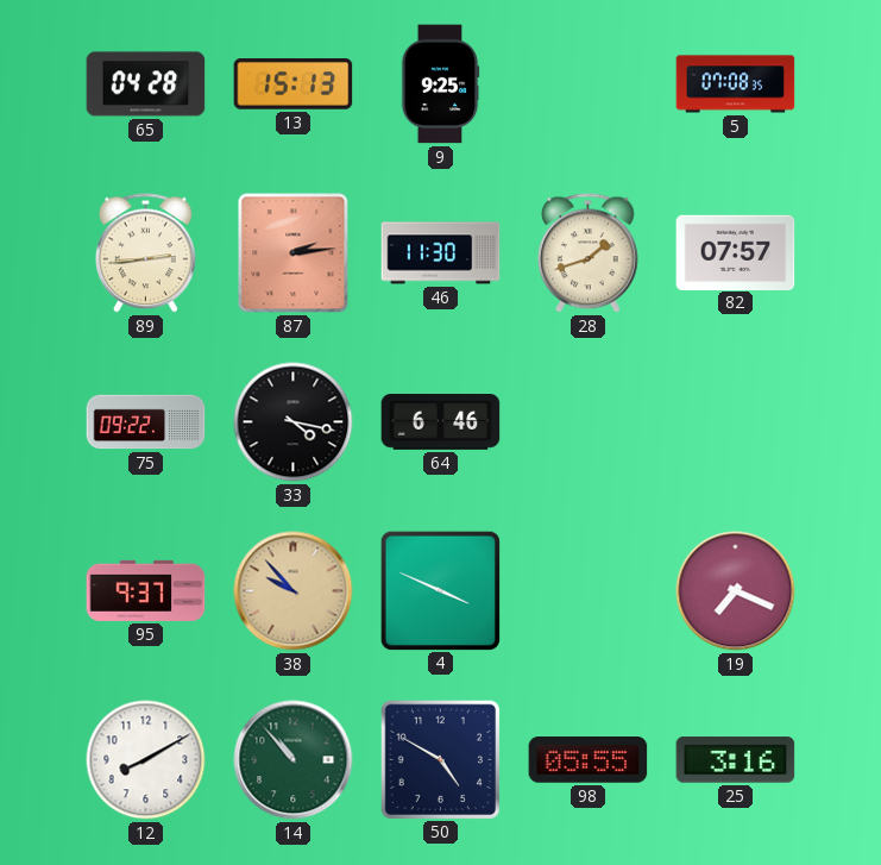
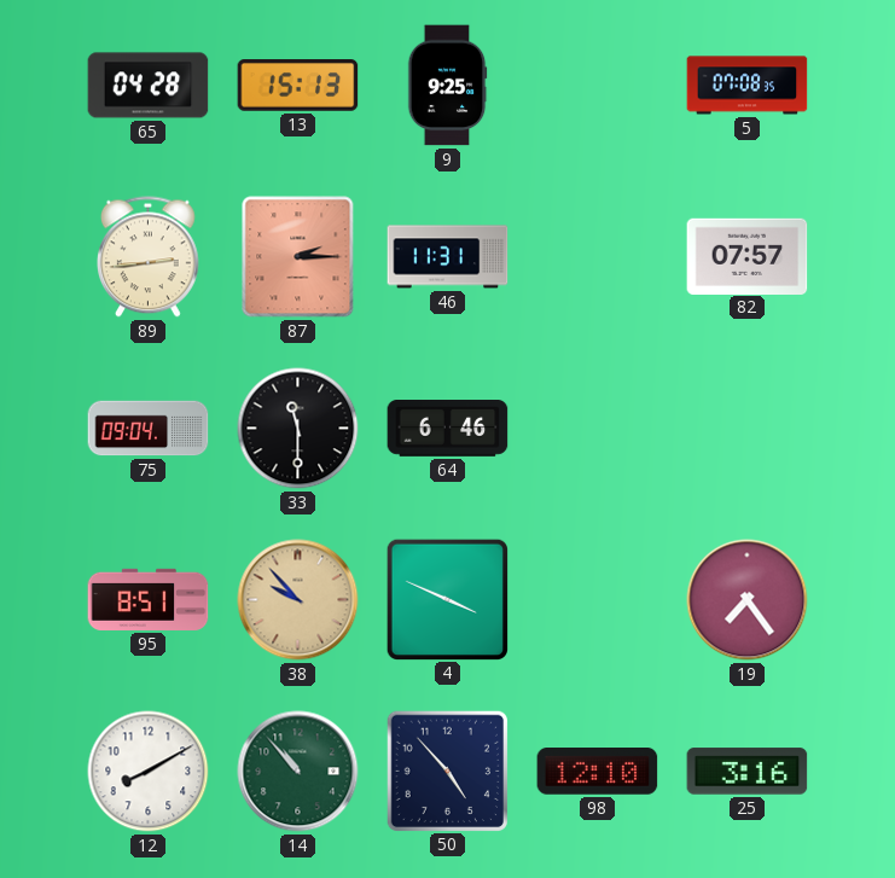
87: 2:14 -> 2:15
46: 11:30 -> 11:31
28: 1:42 -> none
75: 09:22 -> 09:04
33: 4:17 -> 11:30
95: 9:37 -> 8:51
19: 7:19 -> 7:24
50: 4:50 -> 4:53
98: 05:55 -> 12:10
